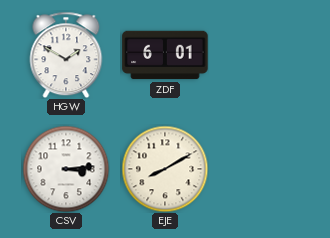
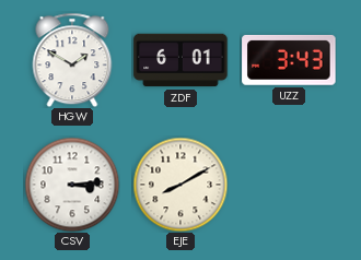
UZZ: none -> 3:43
